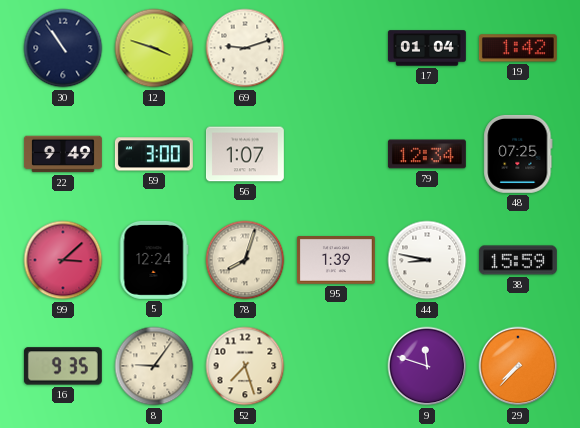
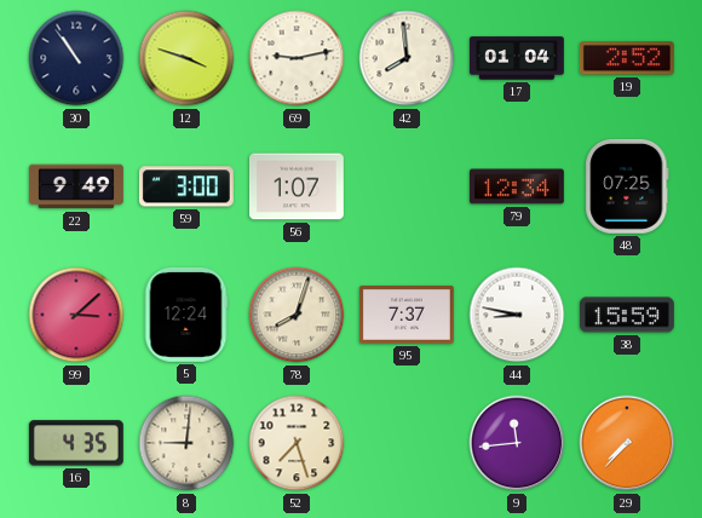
69: 9:12 -> 9:13
42: none -> 7:59
19: 1:42 -> 2:52
95: 1:39 -> 7:37
16: 9:35 -> 4:35
8: 9:06 -> 9:01
9: 11:48 -> 11:44
